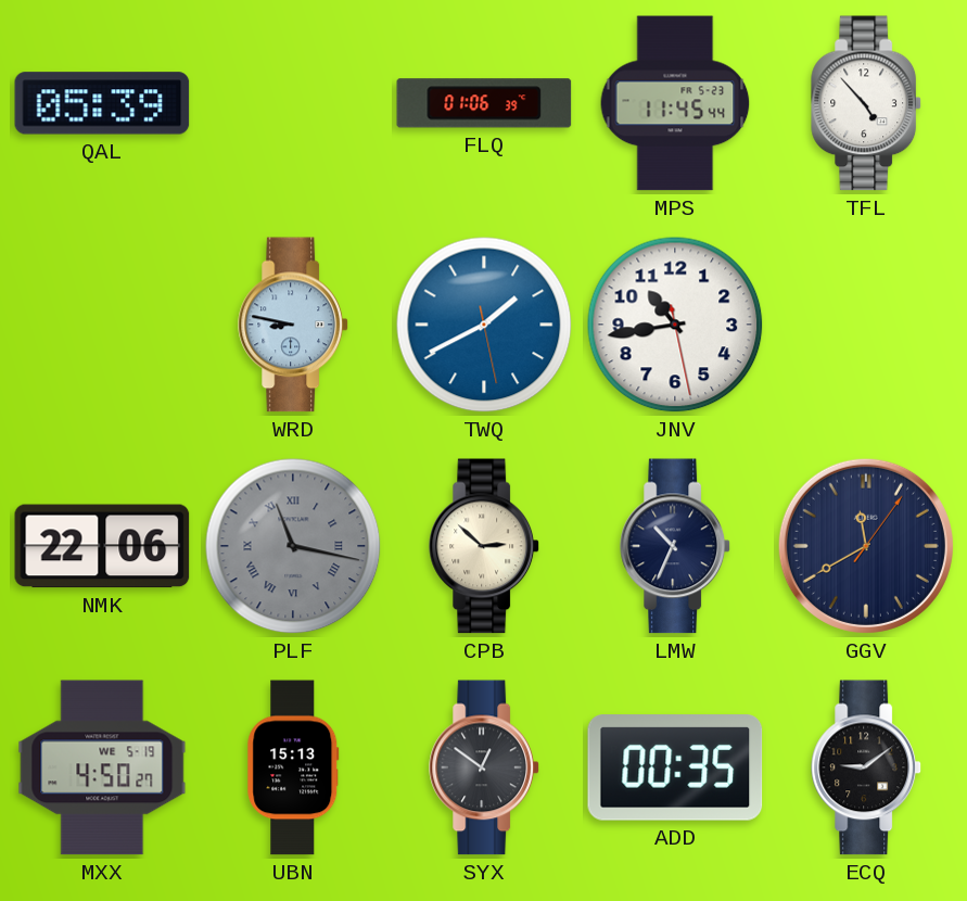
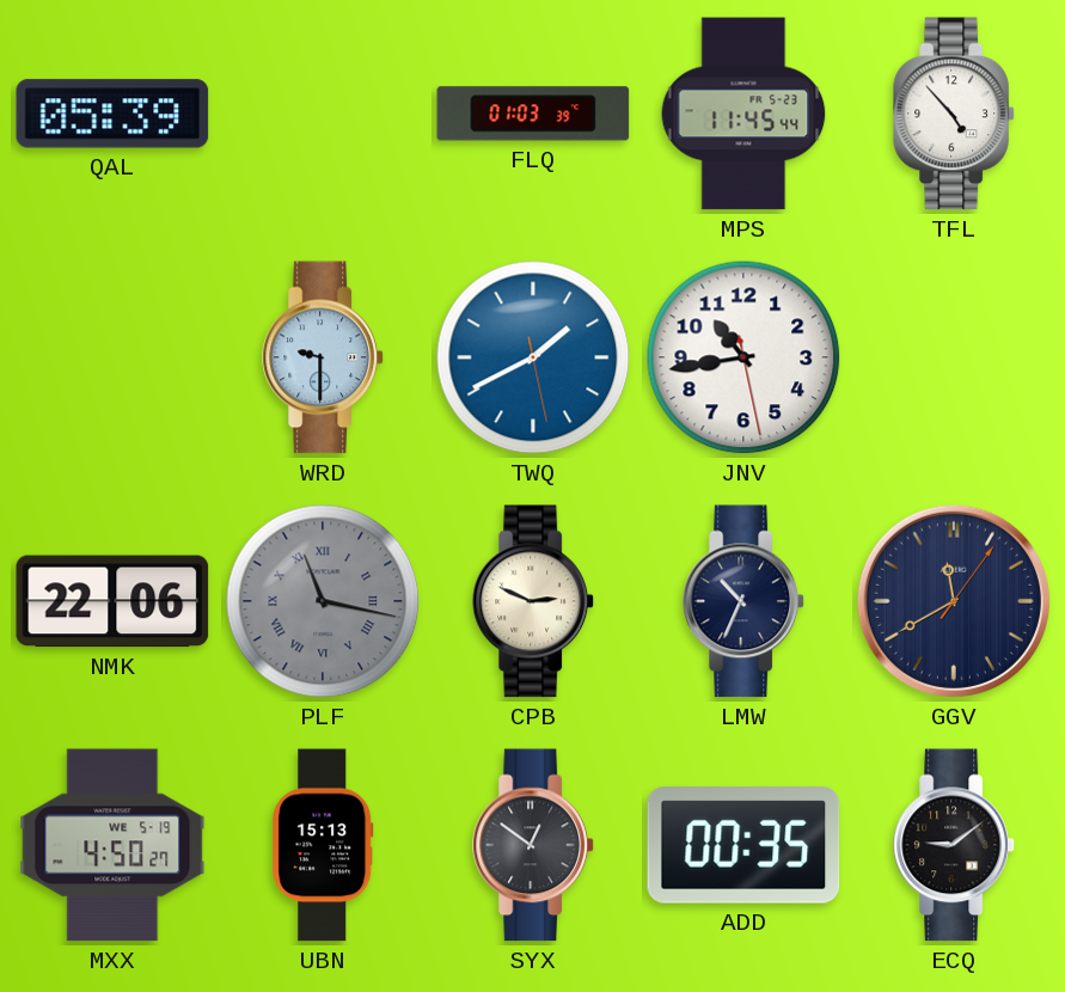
FLQ: 01:06 -> 01:03
WRD: 8:47 -> 9:30
CPB: 2:52 -> 2:49
